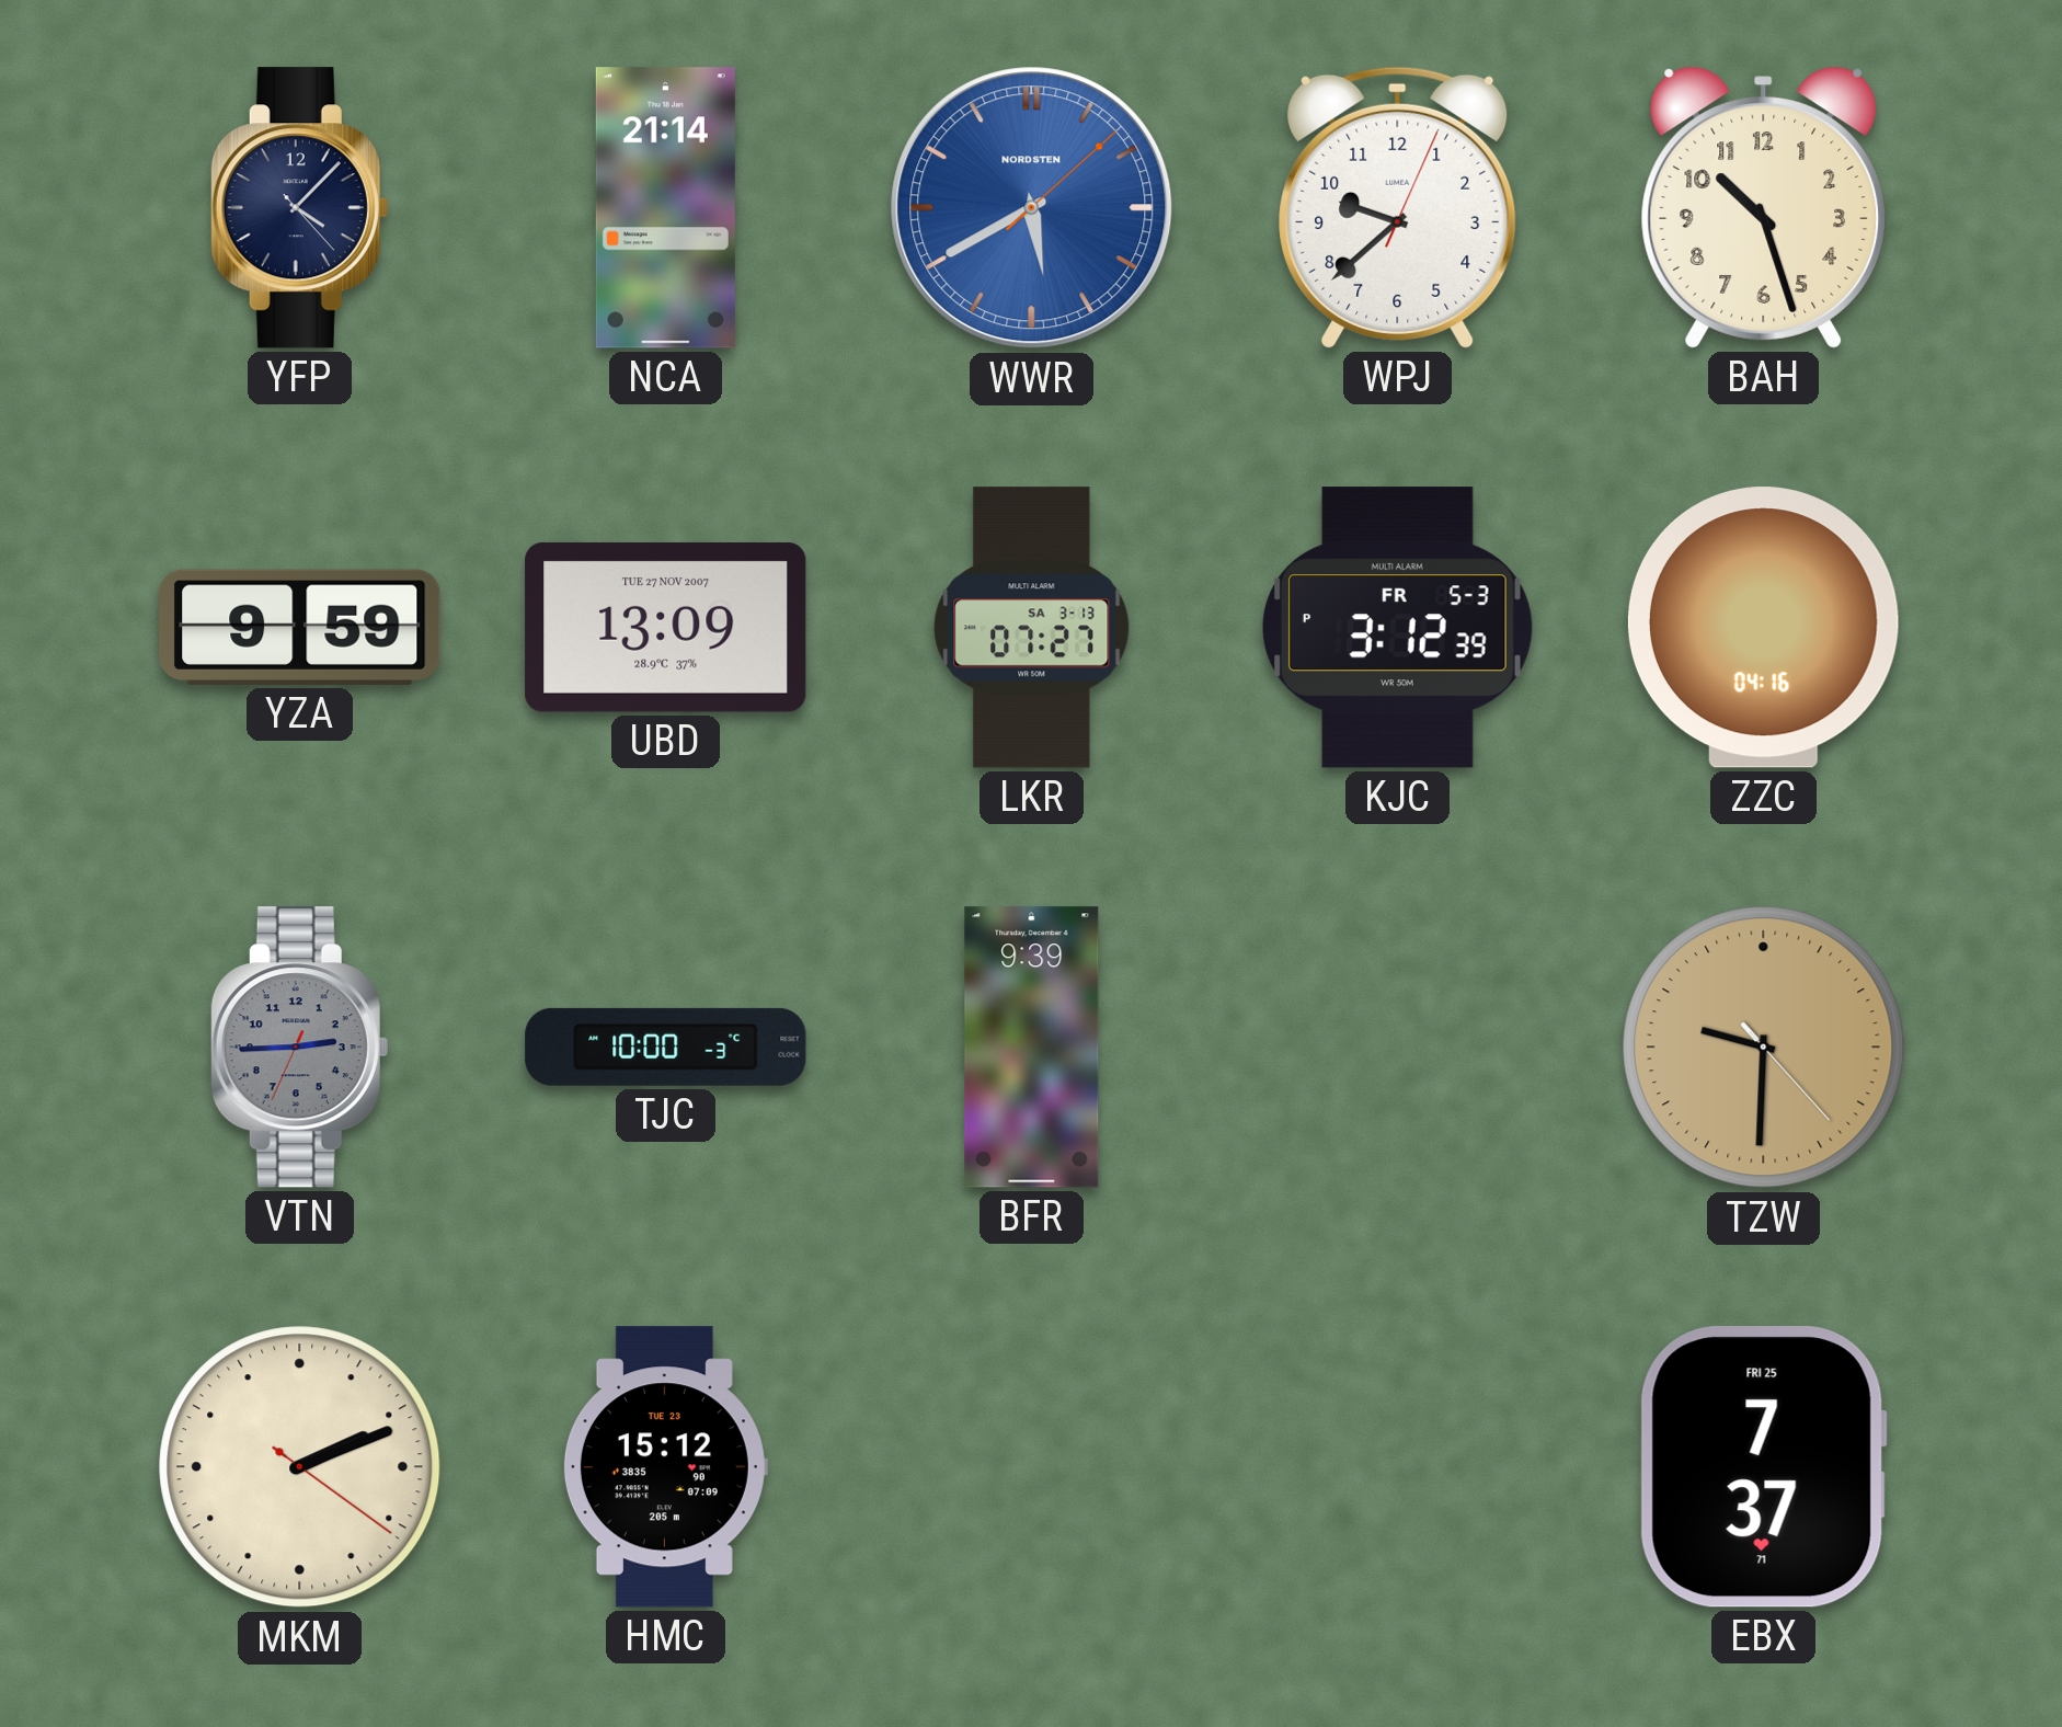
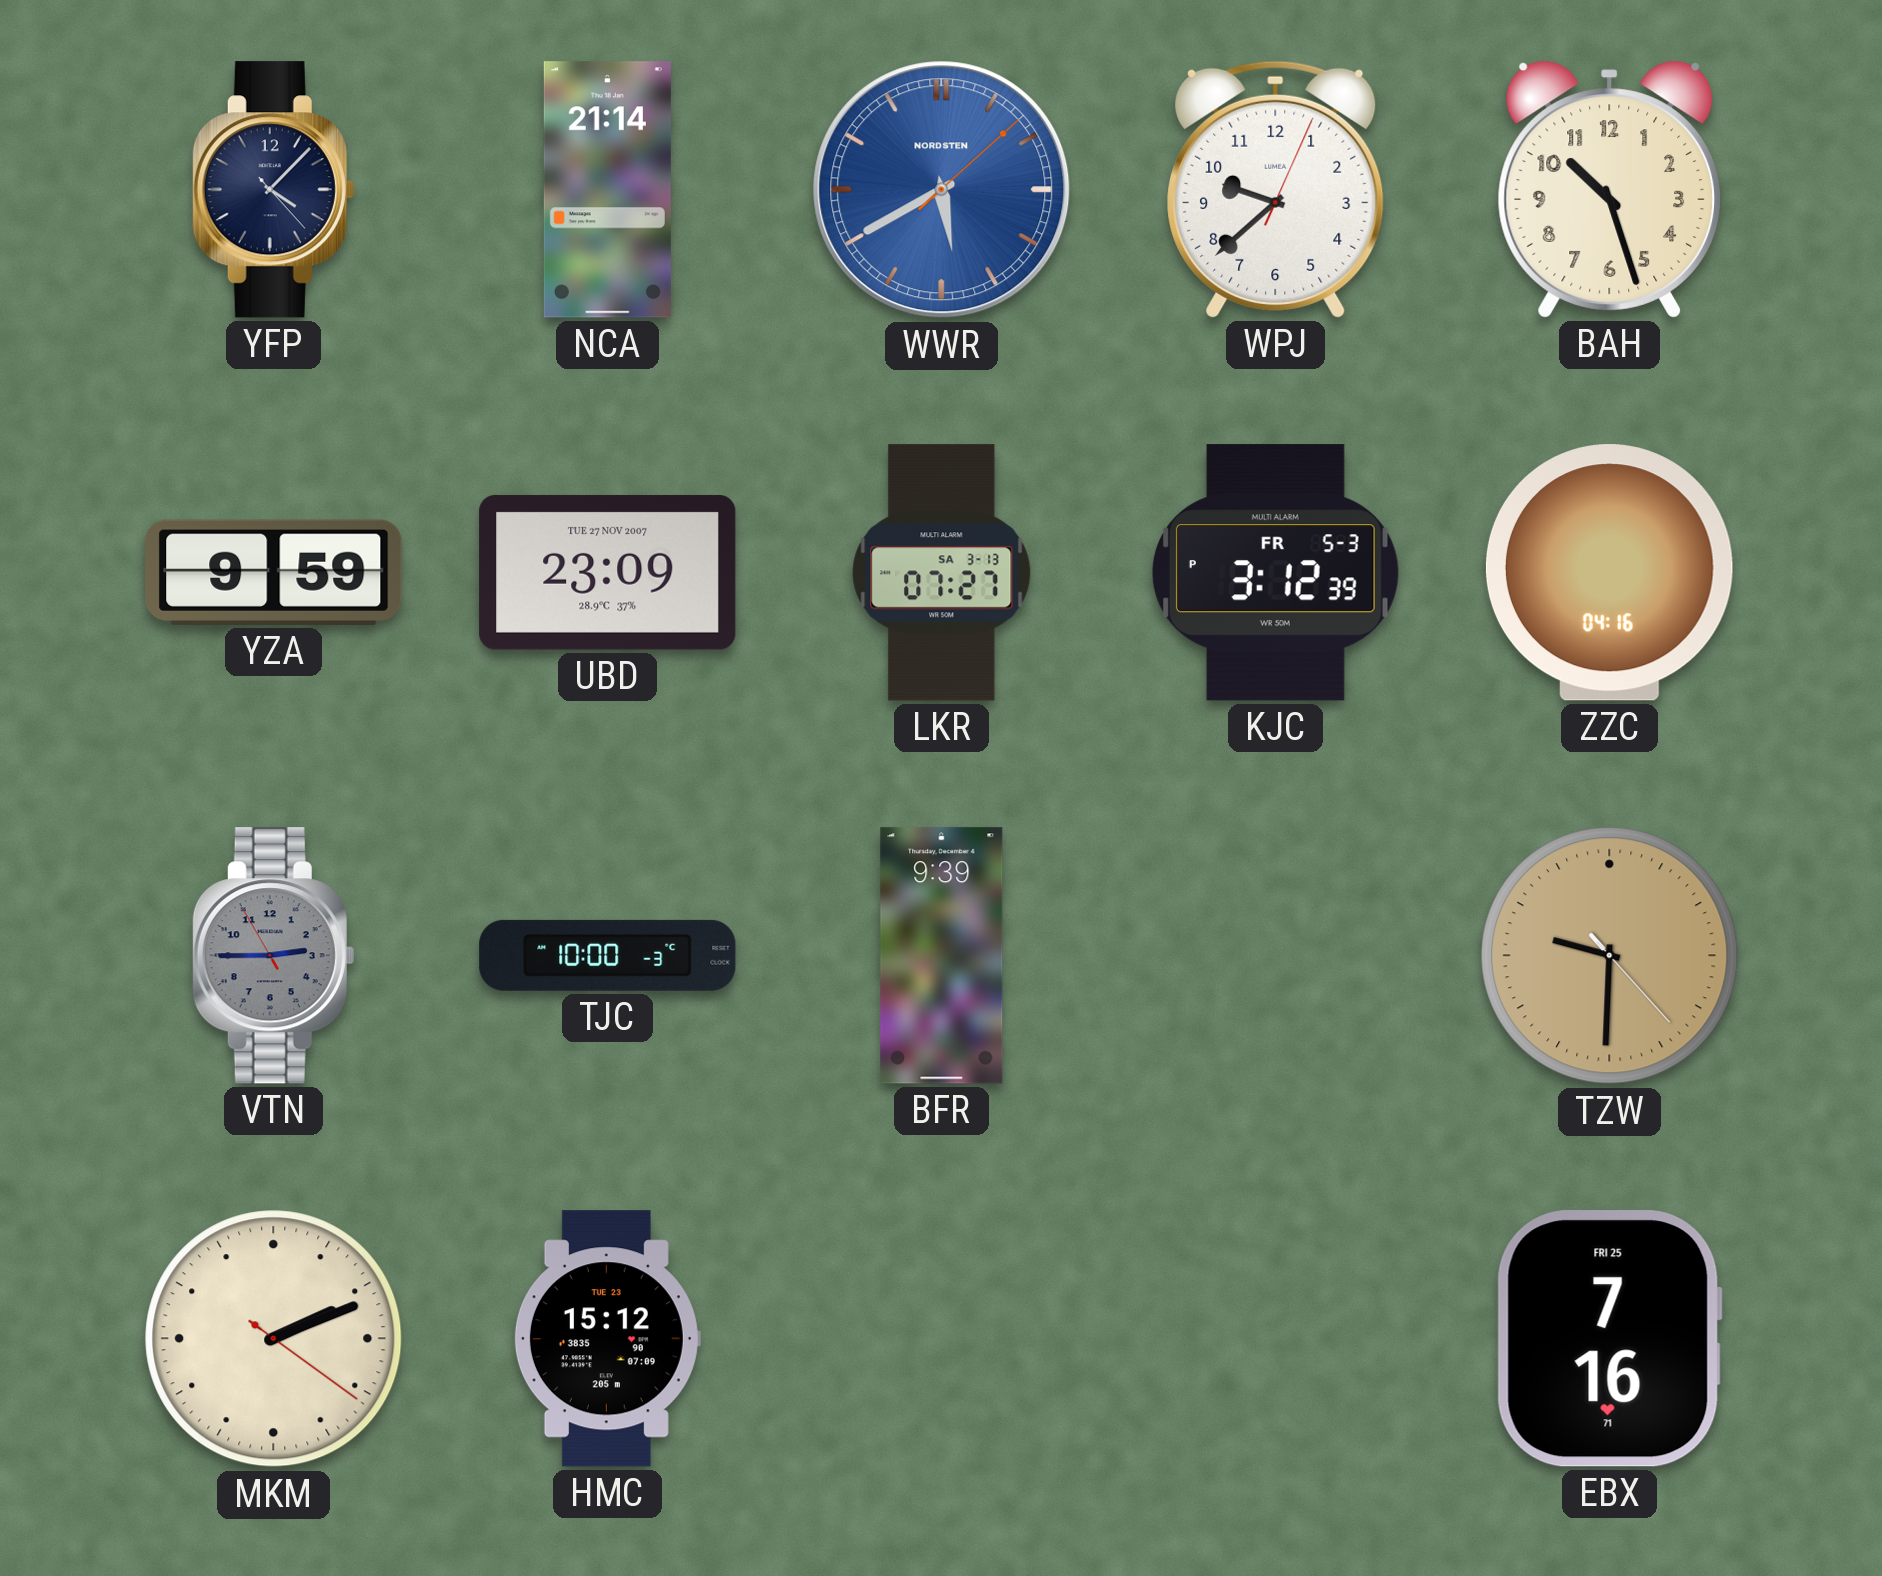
UBD: 13:09 -> 23:09
VTN: 2:44:34 -> 2:44:55
EBX: 7:37 -> 7:16
